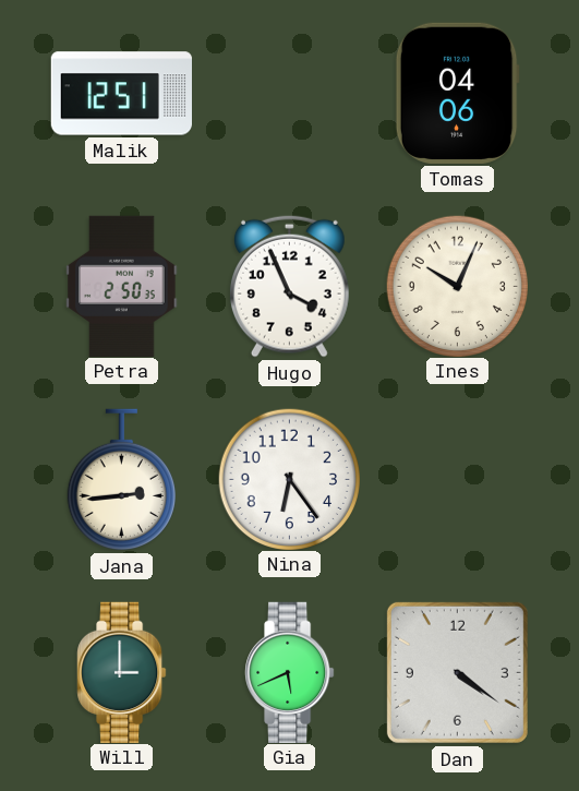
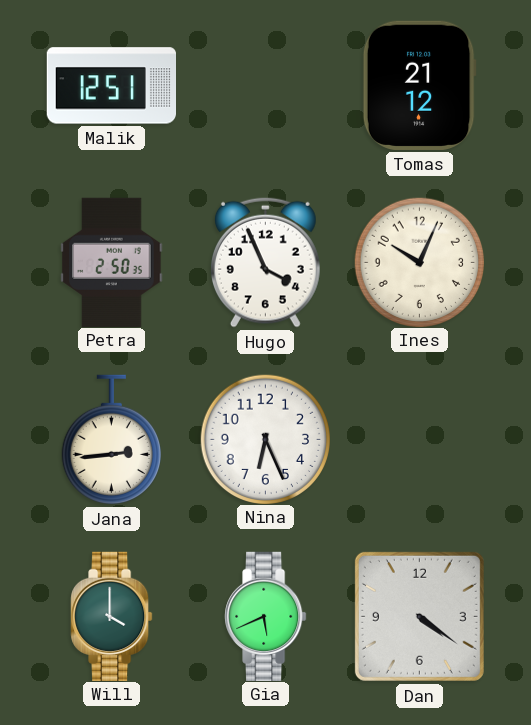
Tomas: 04:06 -> 21:12
Nina: 6:24 -> 6:26
Will: 3:00 -> 4:00
